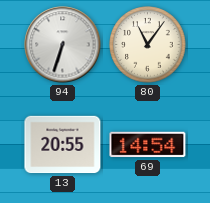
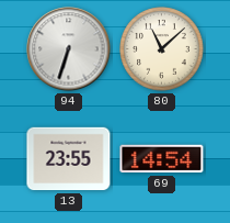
80: 11:06 -> 11:08
13: 20:55 -> 23:55
